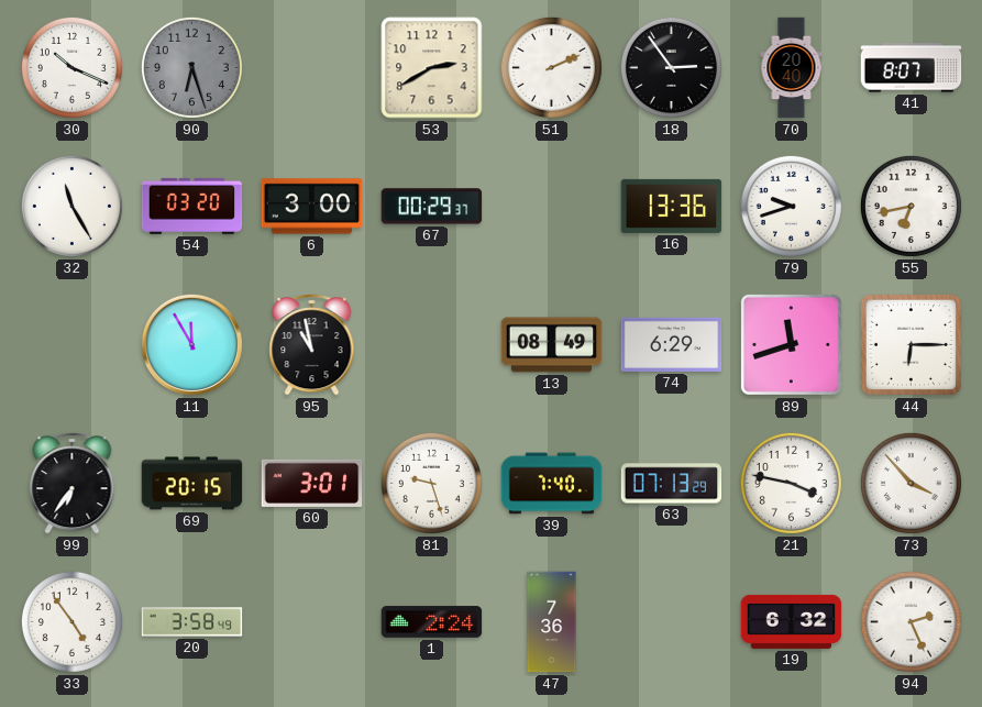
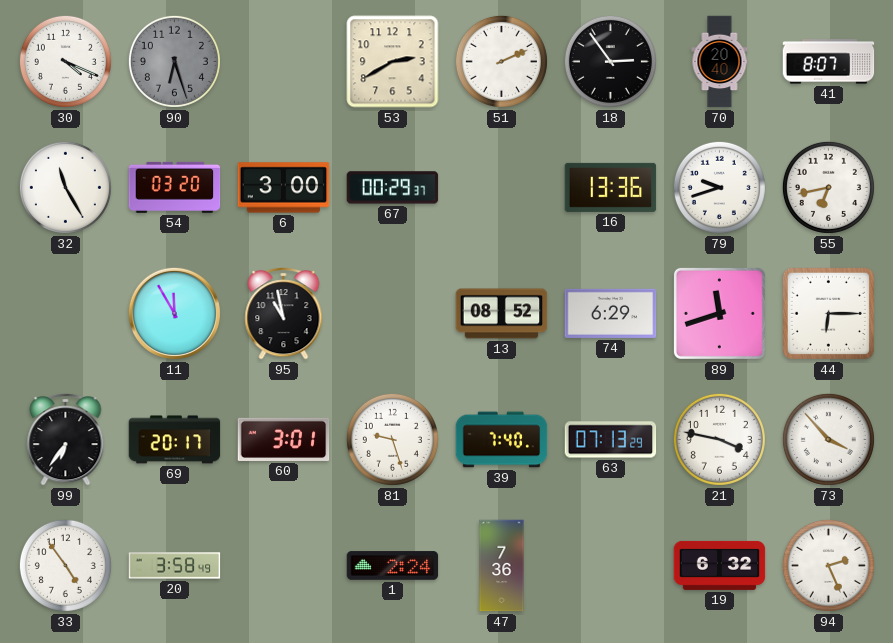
30: 10:19 -> 4:19
13: 08:49 -> 08:52
69: 20:15 -> 20:17
